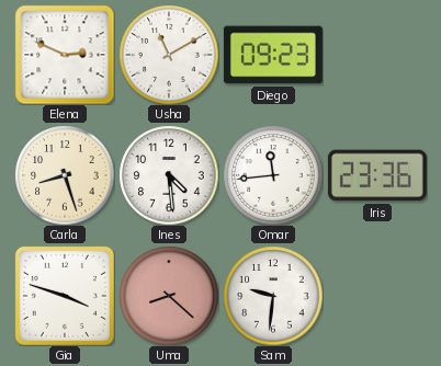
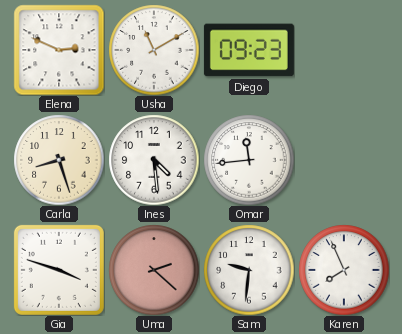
Iris: 23:36 -> none
Uma: 8:22 -> 2:22
Karen: none -> 7:56
